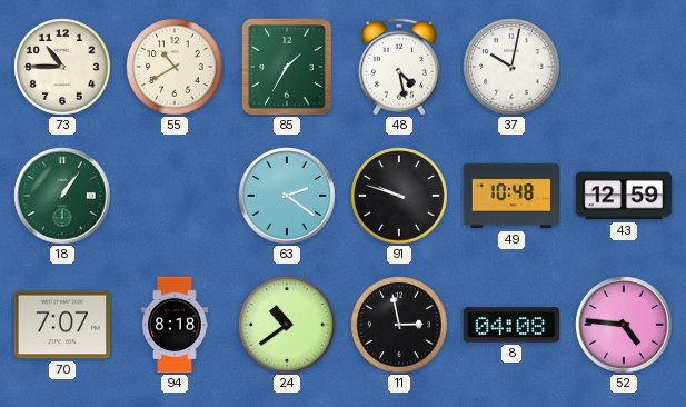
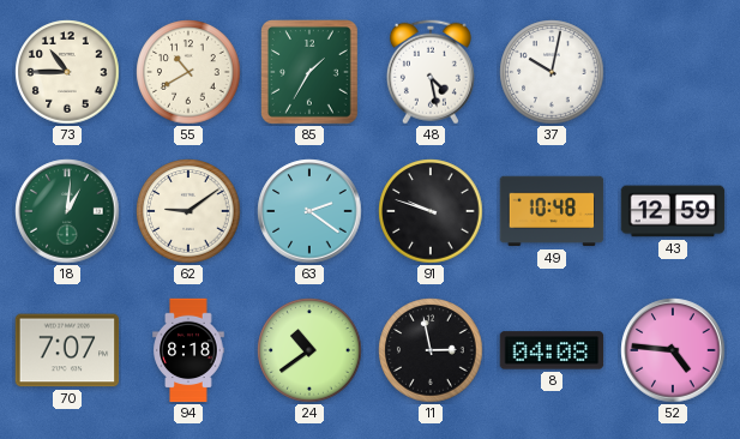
18: 1:06 -> 1:01
62: none -> 9:09
